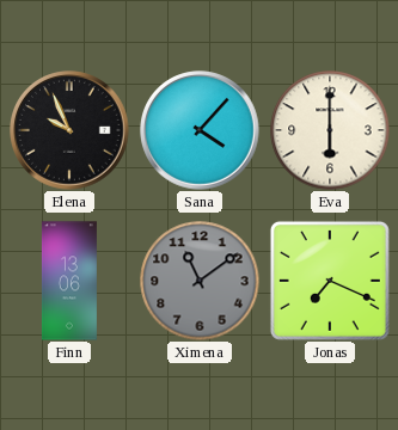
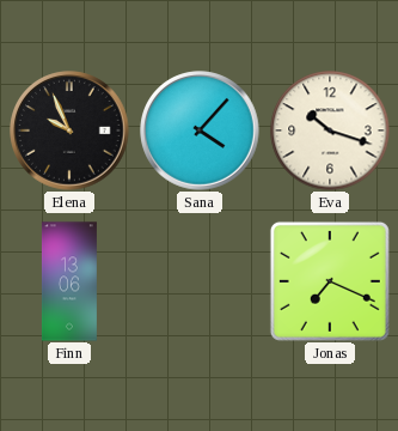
Eva: 6:00 -> 10:18
Ximena: 11:09 -> none
